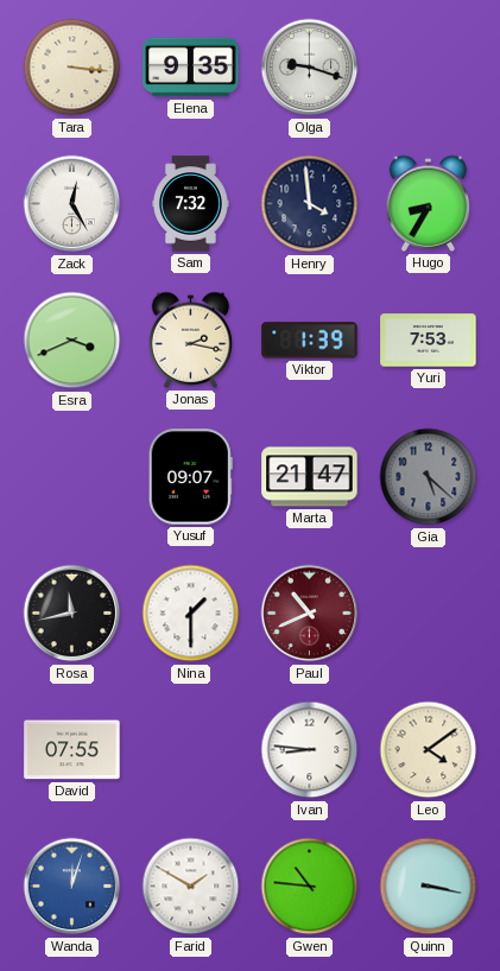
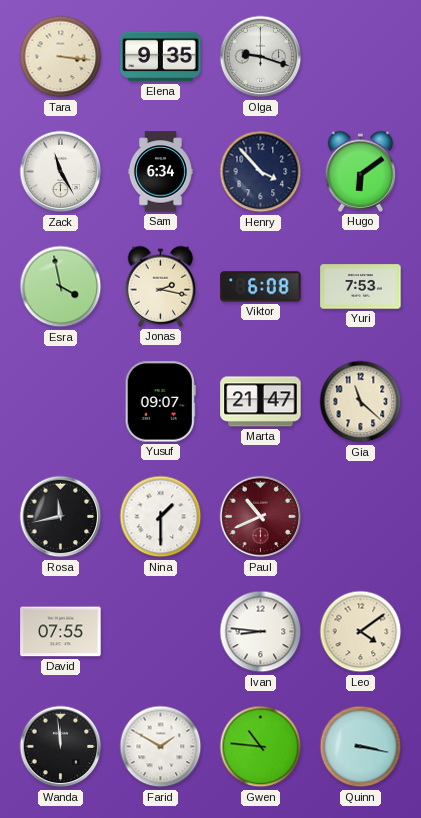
Zack: 12:25 -> 11:25
Sam: 7:32 -> 6:34
Henry: 3:59 -> 3:53
Hugo: 8:35 -> 6:09
Esra: 3:41 -> 3:58
Viktor: 1:39 -> 6:08
Gia: 5:22 -> 11:22
Gia dial: grey -> cream
Wanda: 12:03 -> 11:59
Wanda dial: blue -> black
